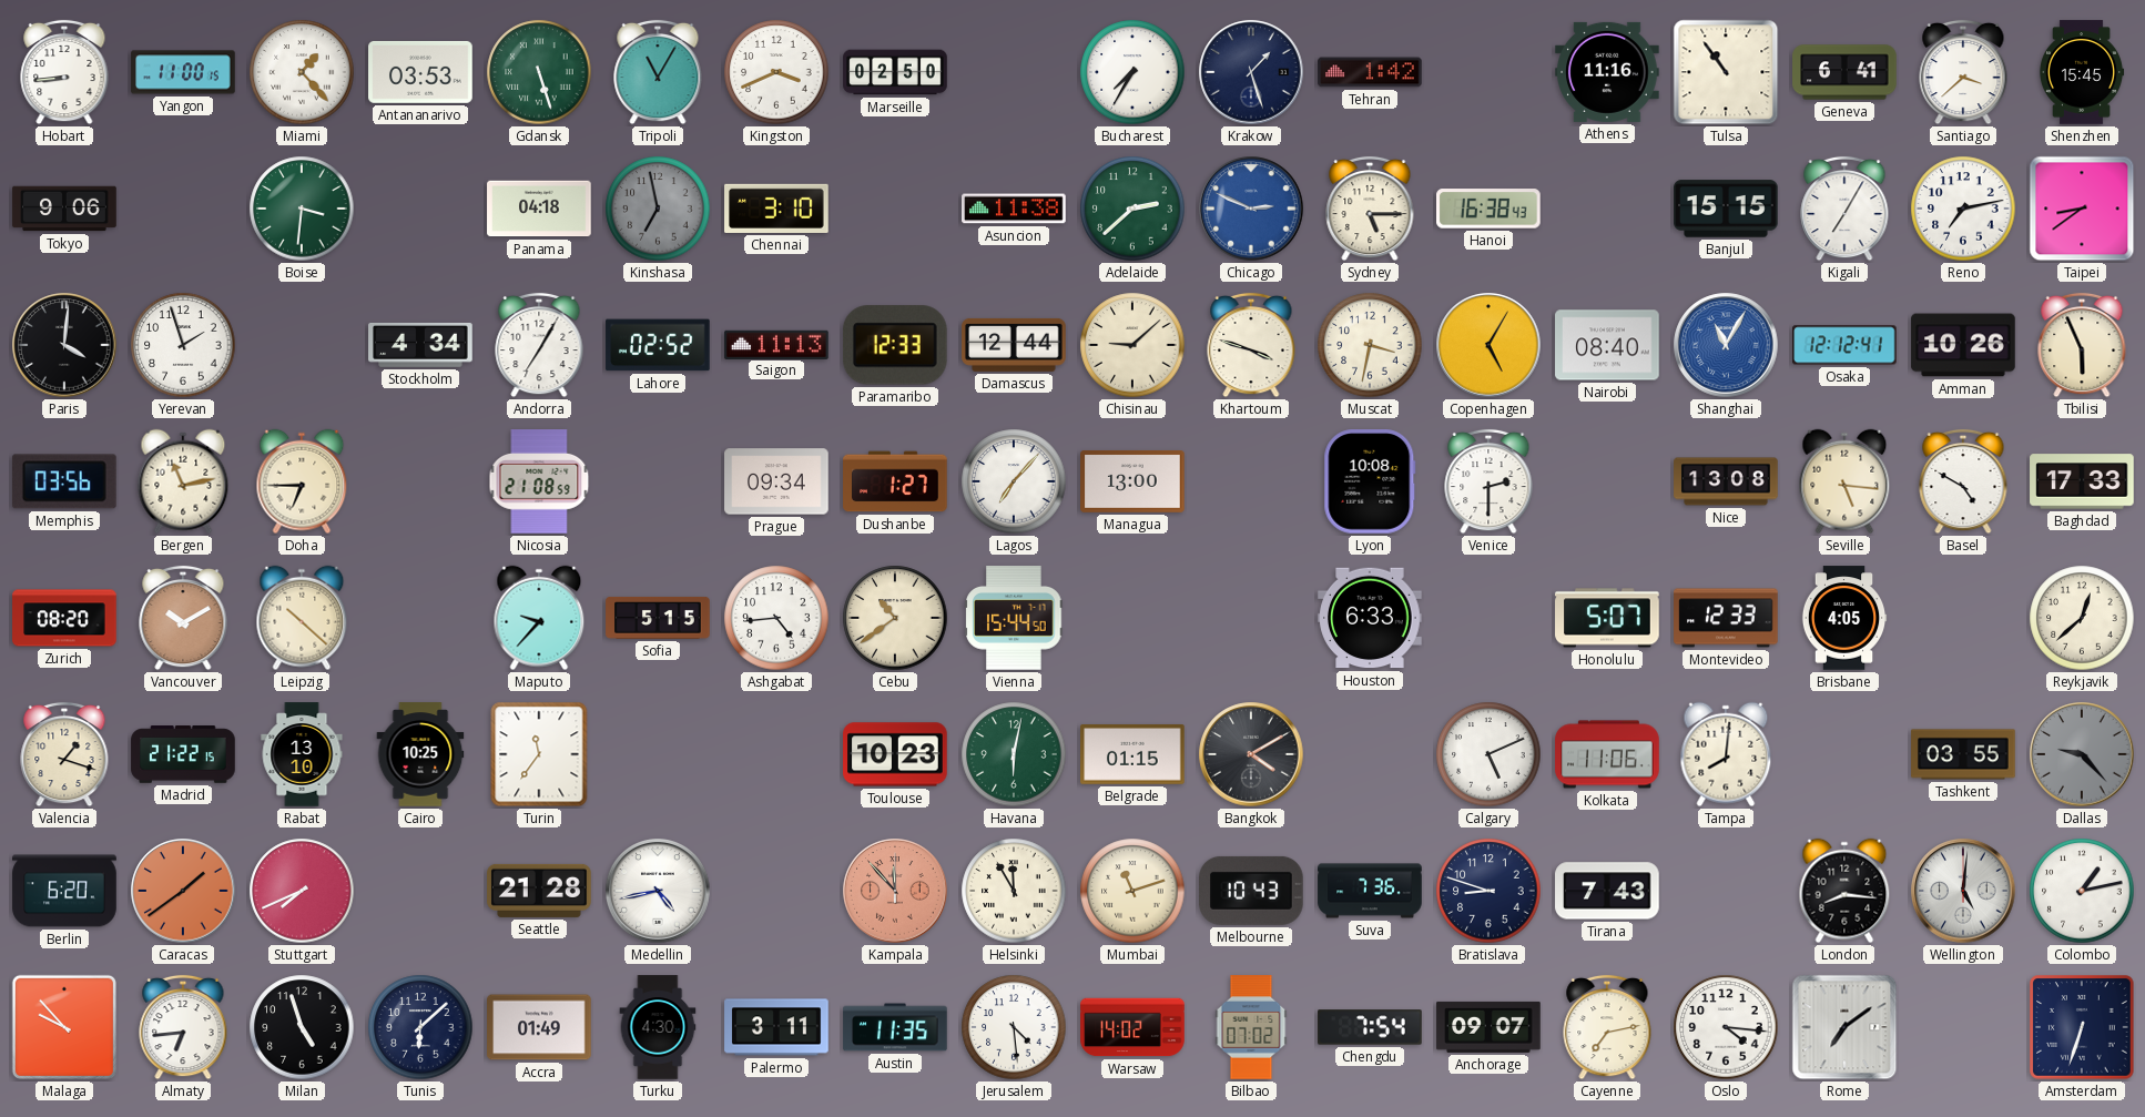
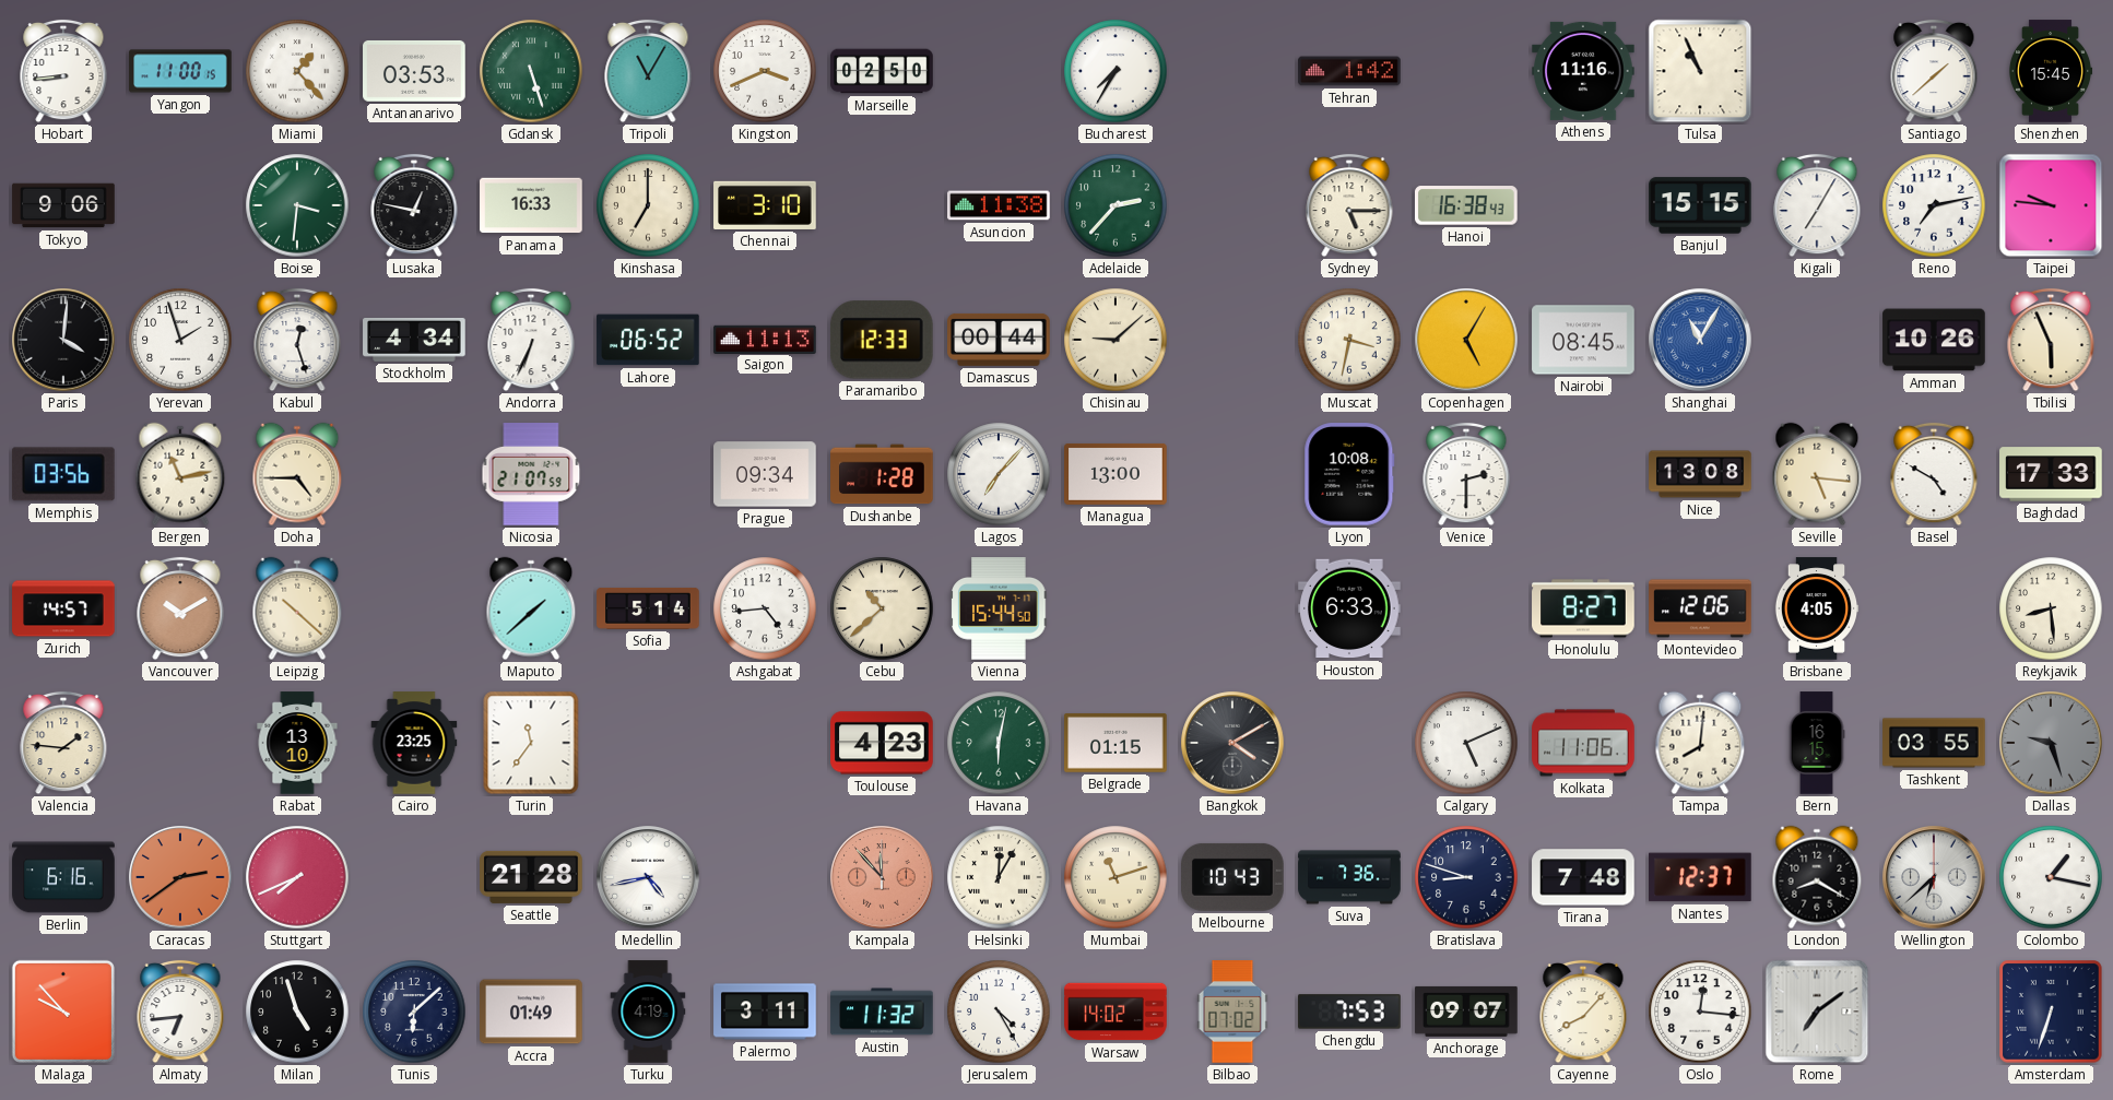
Krakow: 1:27 -> none
Tulsa: 10:54 -> 10:56
Geneva: 6:41 -> none
Santiago: 3:38 -> 1:38
Lusaka: none -> 12:47
Panama: 04:18 -> 16:33
Kinshasa: 6:58 -> 7:00
Kinshasa dial: grey -> cream
Adelaide: 2:38 -> 2:37
Chicago: 2:49 -> none
Taipei: 8:39 -> 9:46
Kabul: none -> 12:27
Andorra: 7:05 -> 6:34
Lahore: 02:52 -> 06:52
Damascus: 12:44 -> 00:44
Khartoum: 3:48 -> none
Nairobi: 08:40 -> 08:45
Osaka: 12:12 -> none
Doha: 6:45 -> 4:45
Nicosia: 21:08 -> 21:07
Dushanbe: 1:27 -> 1:28
Zurich: 08:20 -> 14:57
Maputo: 9:37 -> 1:38
Sofia: 5:15 -> 5:14
Cebu: 10:39 -> 10:38
Honolulu: 5:07 -> 8:27
Montevideo: 12:33 -> 12:06
Reykjavik: 12:38 -> 8:29
Valencia: 1:18 -> 1:46
Madrid: 21:22 -> none
Cairo: 10:25 -> 23:25
Toulouse: 10:23 -> 4:23
Bern: none -> 16:15
Dallas: 9:23 -> 9:27
Berlin: 6:20 -> 6:16
Caracas: 1:39 -> 2:39
Helsinki: 11:55 -> 12:05
Tirana: 7:43 -> 7:48
Nantes: none -> 12:37
London: 8:16 -> 8:20
Wellington: 5:01 -> 6:38
Colombo: 1:13 -> 1:17
Turku: 4:30 -> 4:19
Austin: 11:35 -> 11:32
Jerusalem: 4:29 -> 4:25
Chengdu: 7:54 -> 7:53
Cayenne: 7:13 -> 8:07
Oslo: 4:16 -> 12:16
